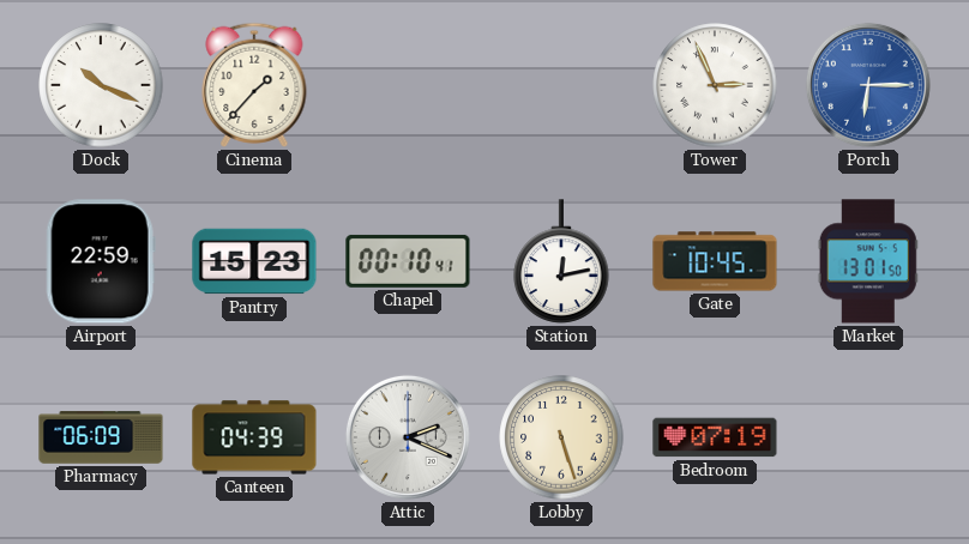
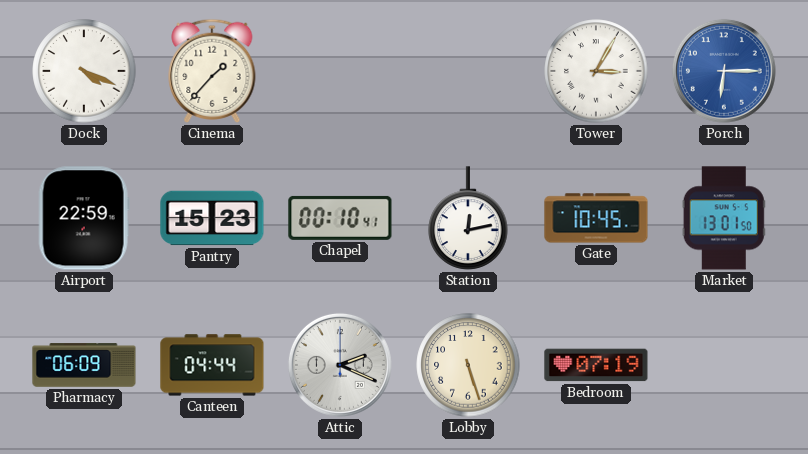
Dock: 10:19 -> 4:19
Tower: 2:56 -> 3:05
Canteen: 04:39 -> 04:44
